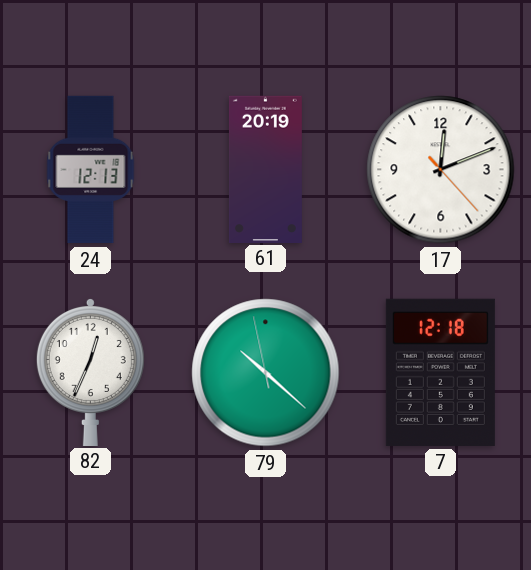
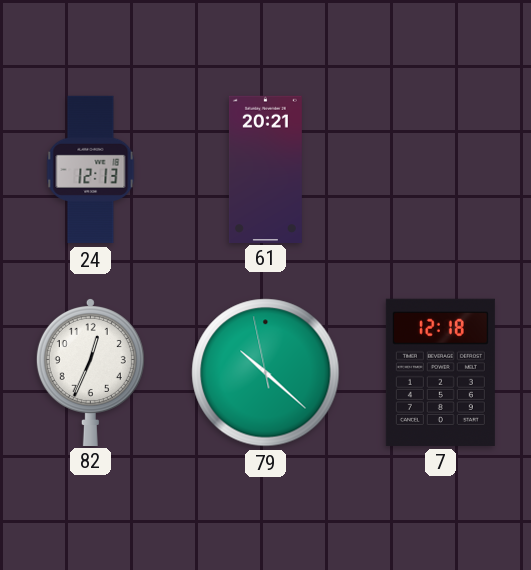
61: 20:19 -> 20:21
17: 12:11 -> none
